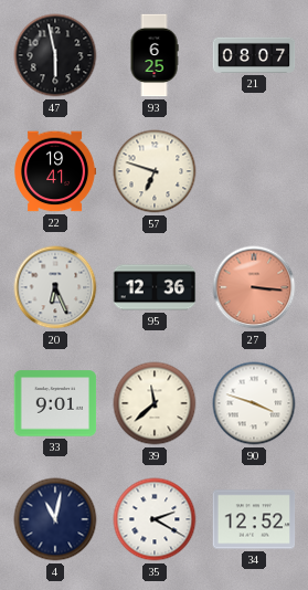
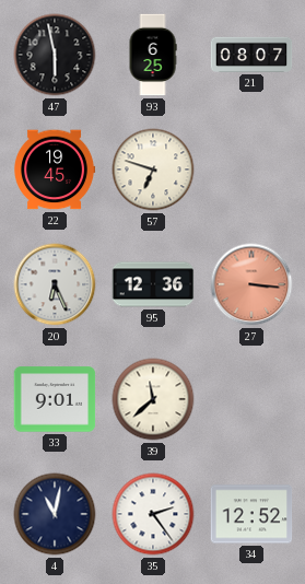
22: 19:41 -> 19:45
90: 3:48 -> none
35: 2:20 -> 2:24
